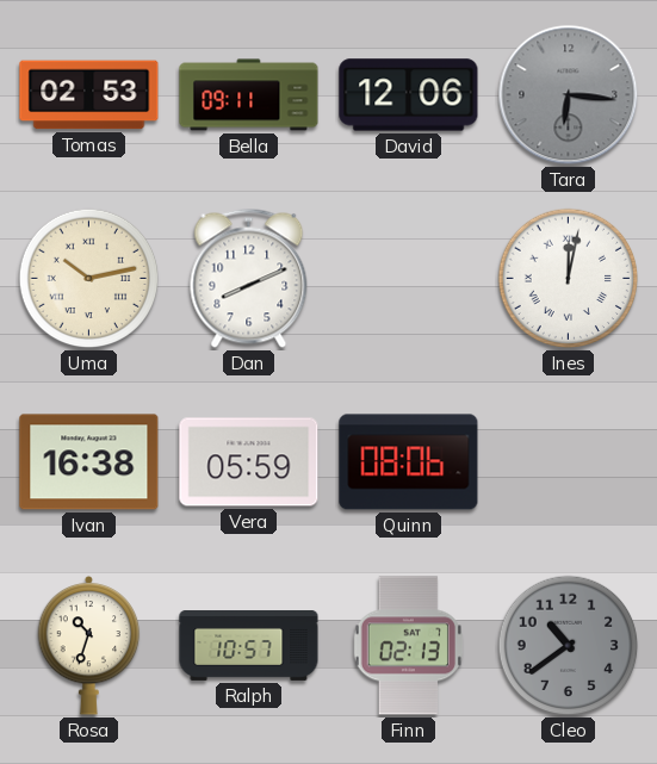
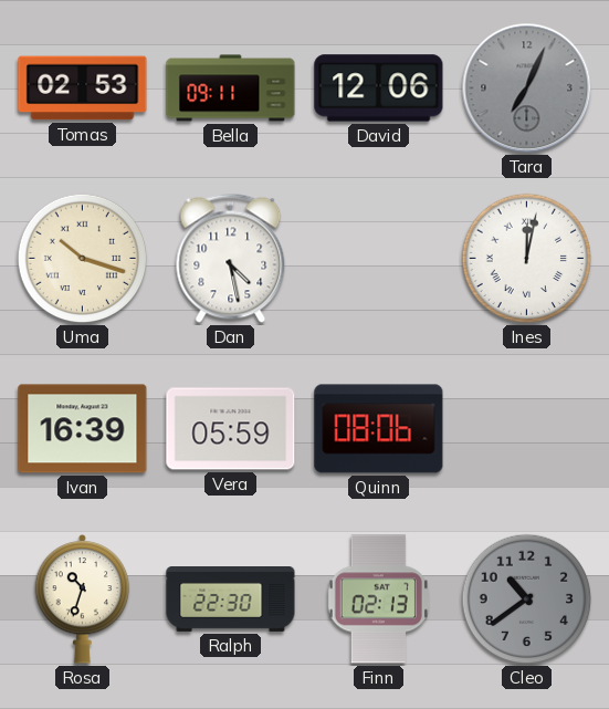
Tara: 6:16 -> 7:04
Uma: 10:13 -> 10:18
Dan: 8:11 -> 4:28
Ivan: 16:38 -> 16:39
Ralph: 10:57 -> 22:30
